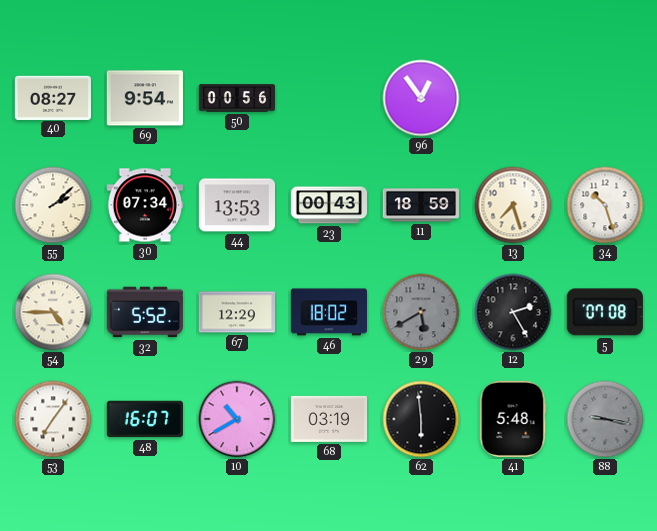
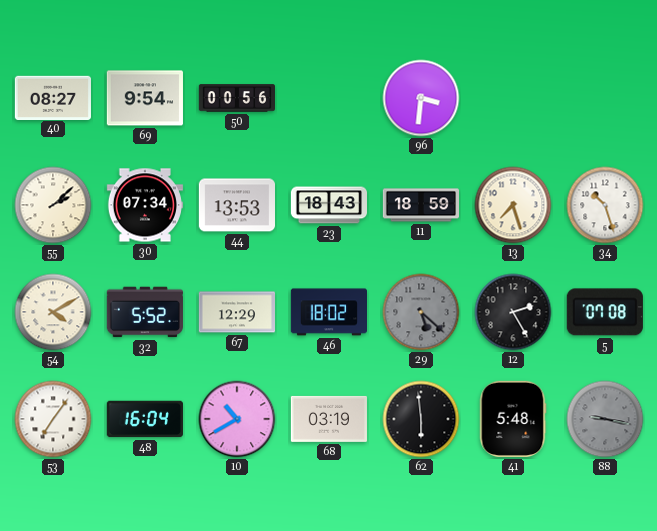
96: 12:54 -> 3:31
23: 00:43 -> 18:43
54: 4:45 -> 4:10
29: 5:40 -> 5:22
48: 16:07 -> 16:04
